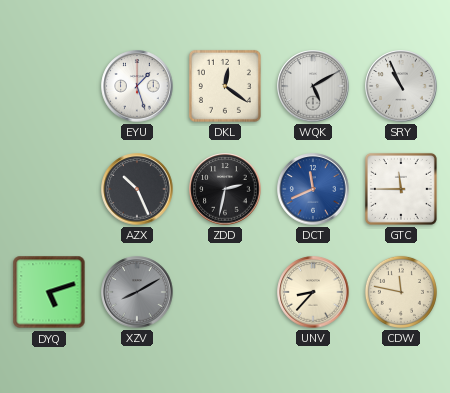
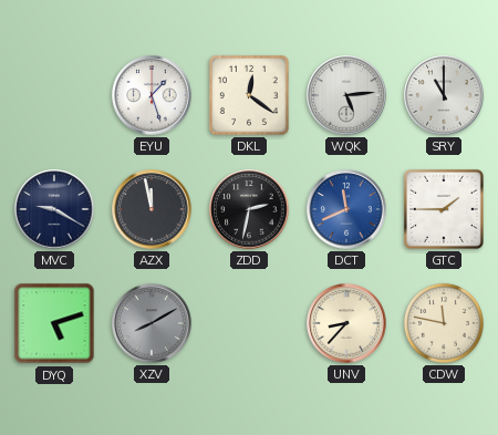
WQK: 5:10 -> 5:14
SRY: 10:56 -> 11:00
MVC: none -> 9:20
AZX: 10:26 -> 11:58
GTC: 11:45 -> 1:45
